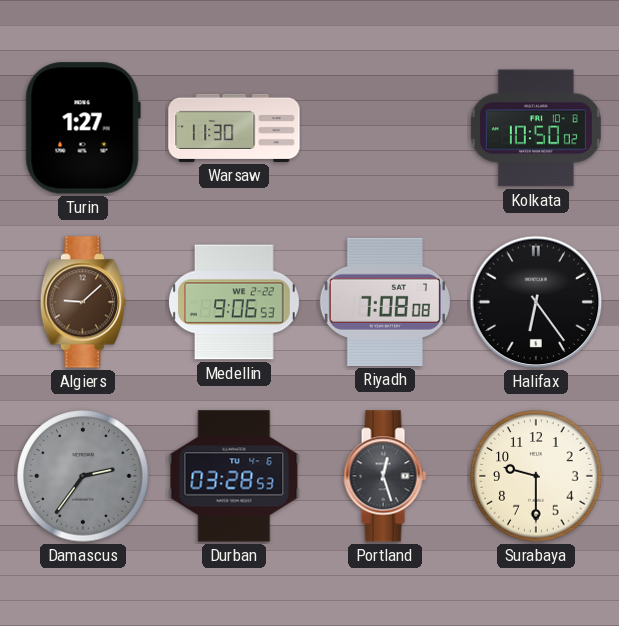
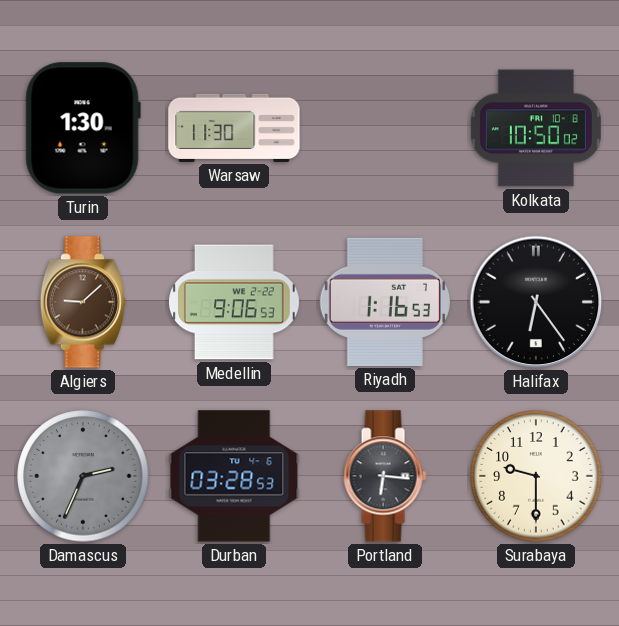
Turin: 1:27 -> 1:30
Riyadh: 7:08 -> 1:16
Damascus: 2:36 -> 2:34
Portland: 12:27 -> 6:16
